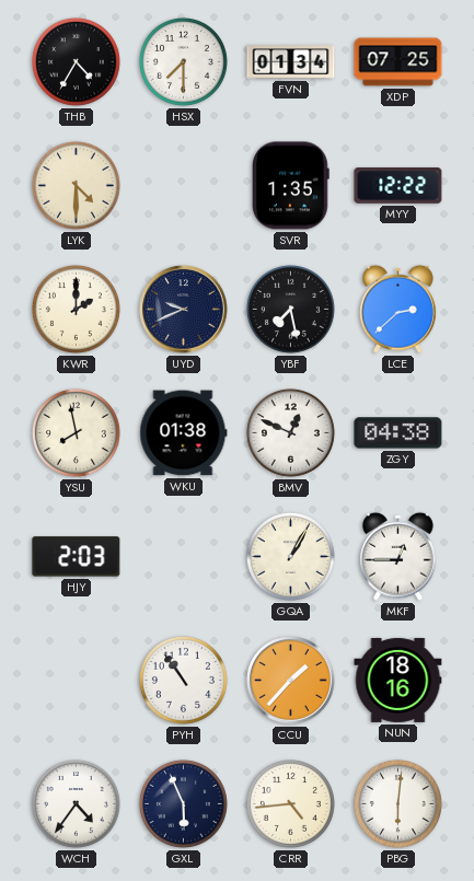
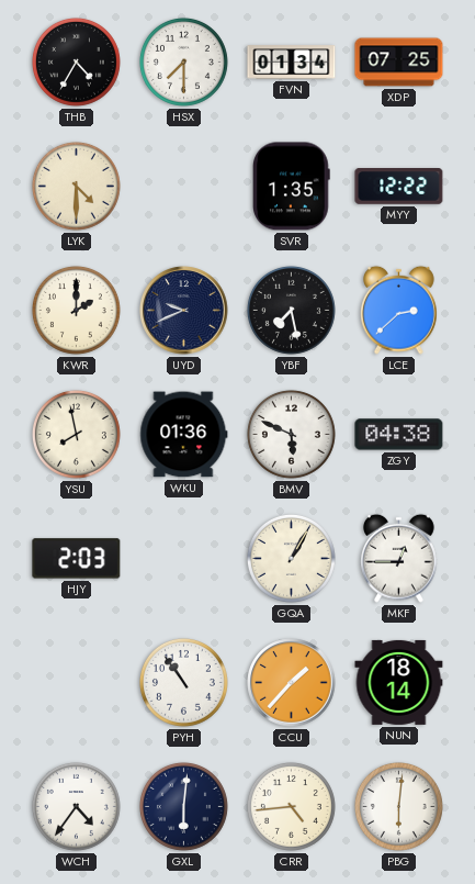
WKU: 01:38 -> 01:36
BMV: 12:49 -> 5:49
NUN: 18:16 -> 18:14
GXL: 5:56 -> 6:01
